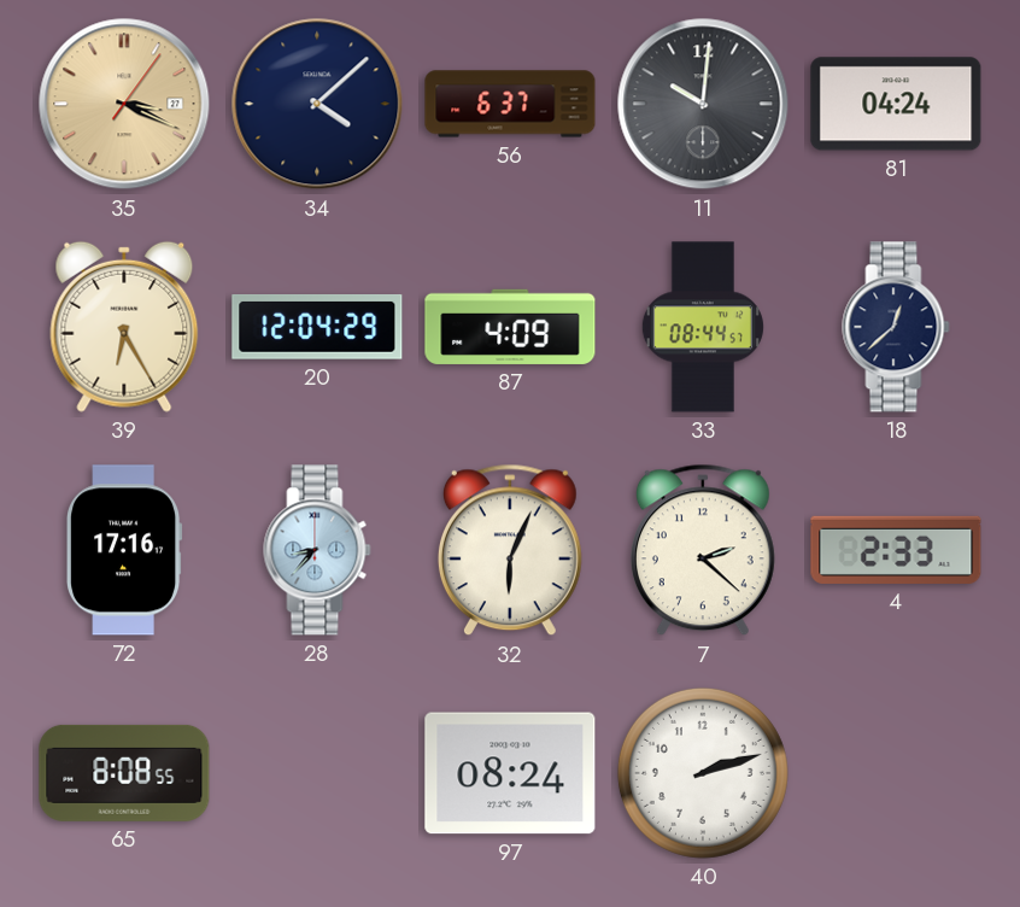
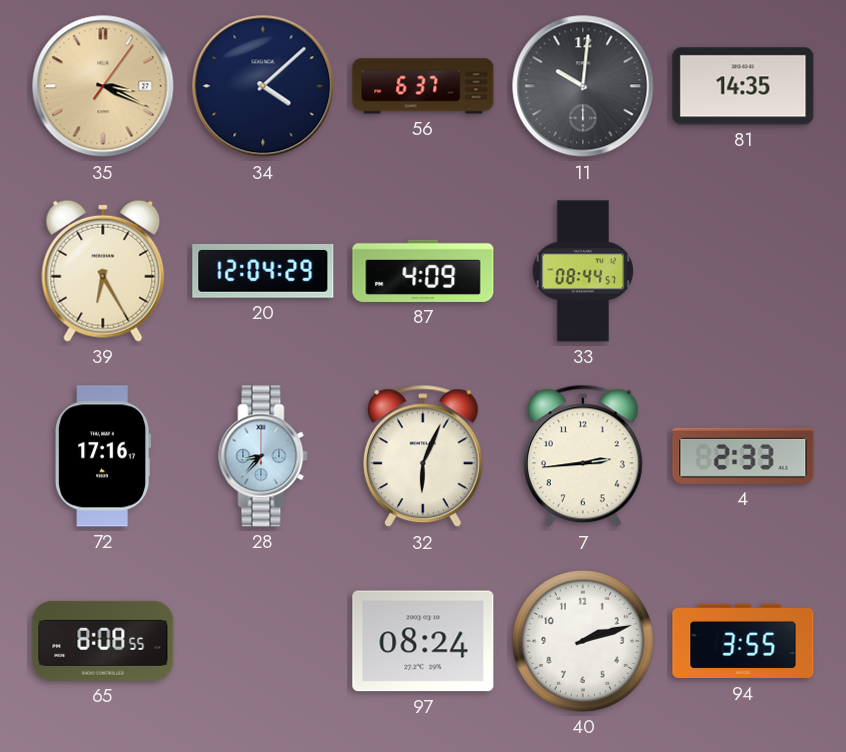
81: 04:24 -> 14:35
18: 12:38 -> none
7: 2:22 -> 2:44
94: none -> 3:55
